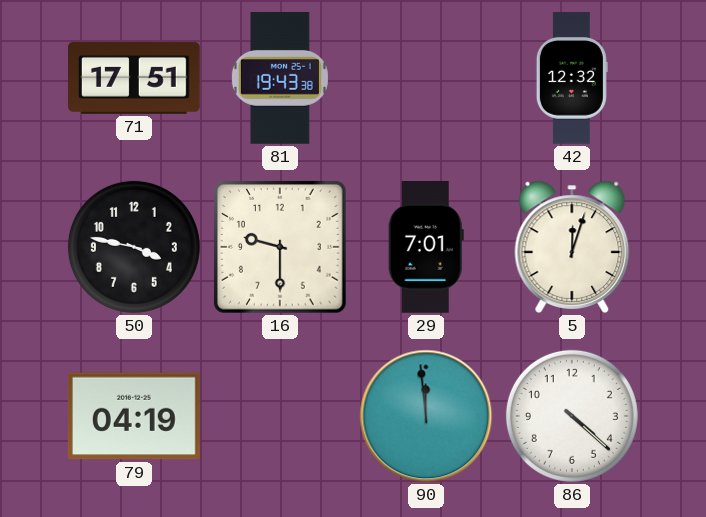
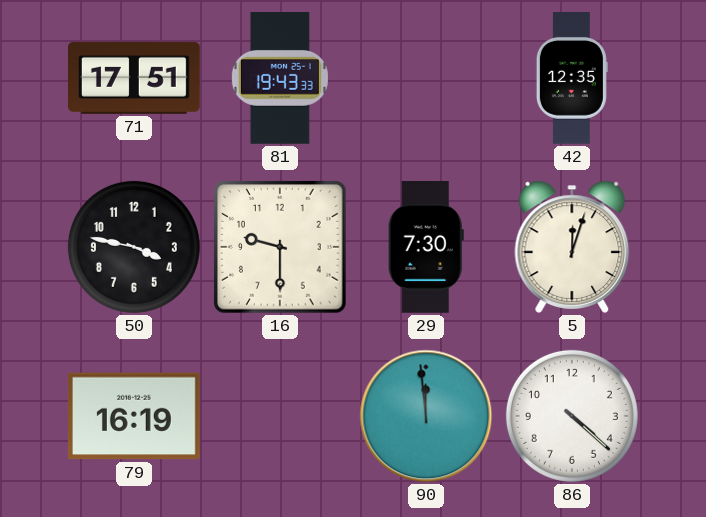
81: 19:43:38 -> 19:43:33
42: 12:32 -> 12:35
29: 7:01 -> 7:30
79: 04:19 -> 16:19
